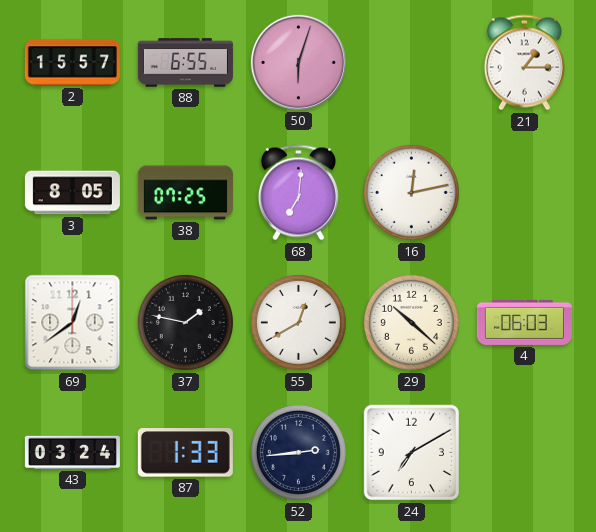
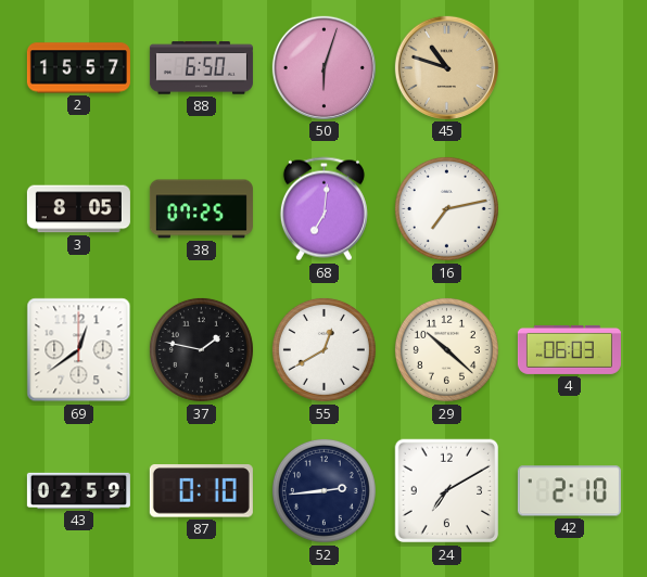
88: 6:55 -> 6:50
45: none -> 10:48
21: 1:15 -> none
16: 12:13 -> 7:13
43: 03:24 -> 02:59
87: 1:33 -> 0:10
42: none -> 2:10
